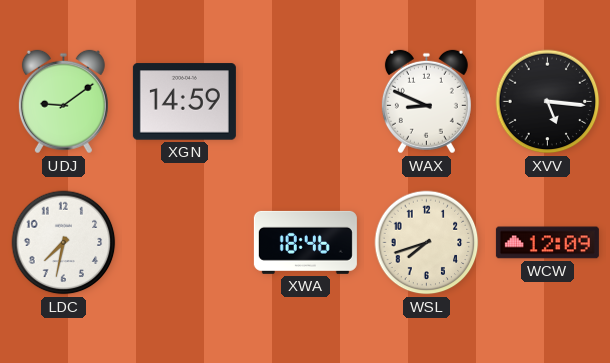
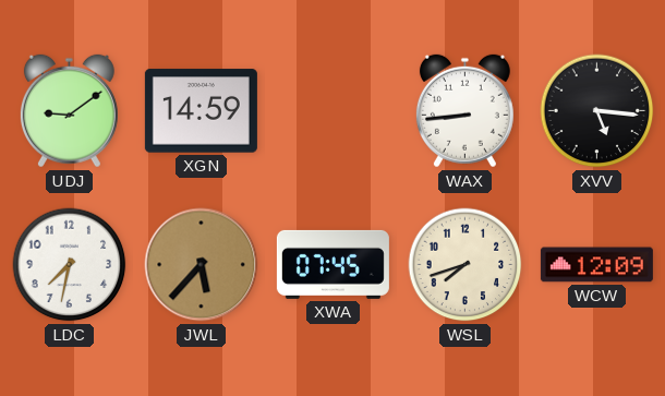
WAX: 8:49 -> 8:44
JWL: none -> 5:37
XWA: 18:46 -> 07:45
